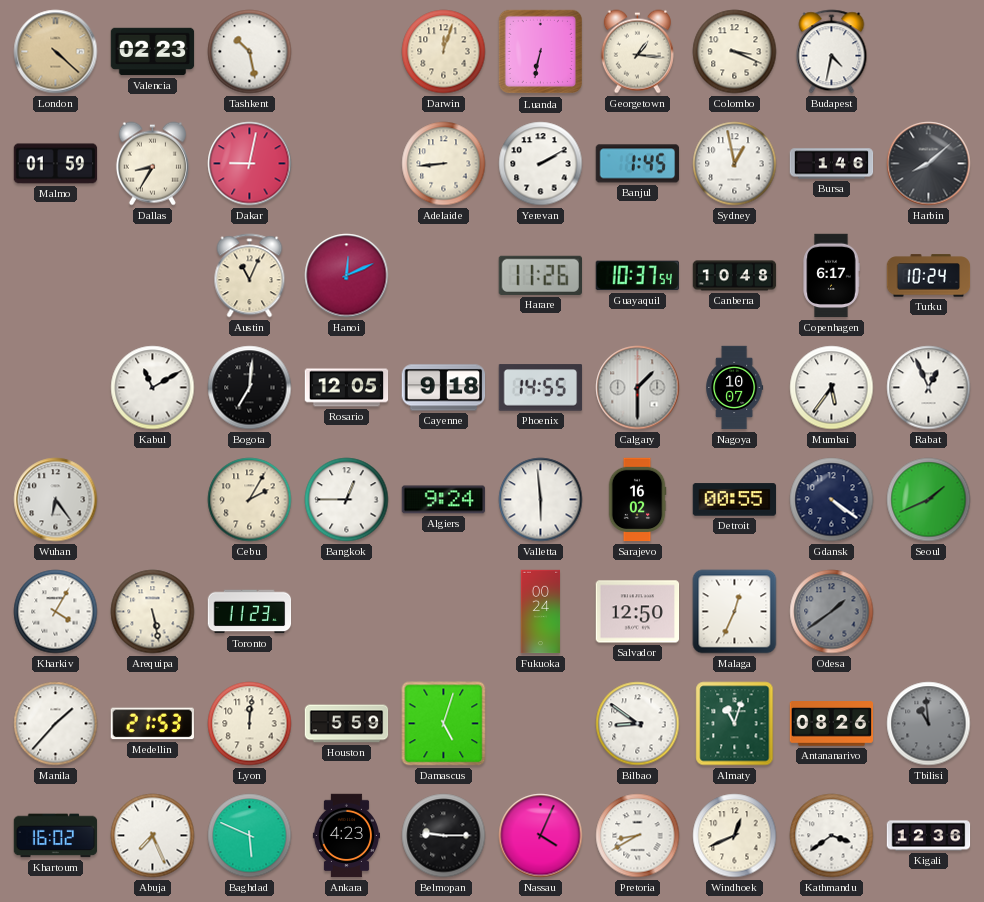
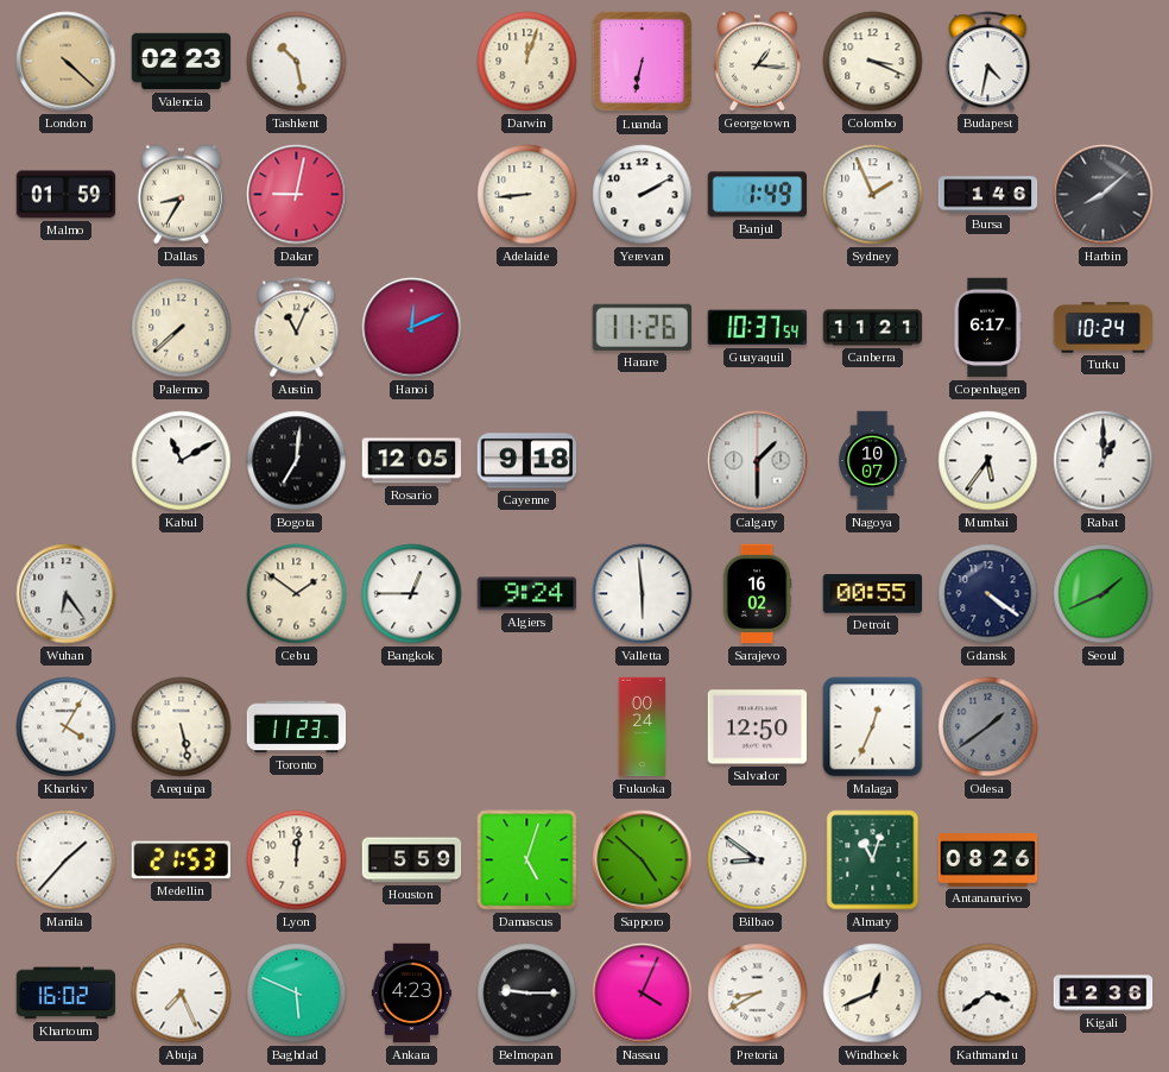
Banjul: 1:45 -> 1:49
Sydney: 12:58 -> 1:56
Palermo: none -> 7:38
Canberra: 10:48 -> 11:21
Phoenix: 14:55 -> none
Rabat: 12:56 -> 1:00
Cebu: 2:05 -> 1:51
Sapporo: none -> 4:52
Tbilisi: 10:59 -> none
